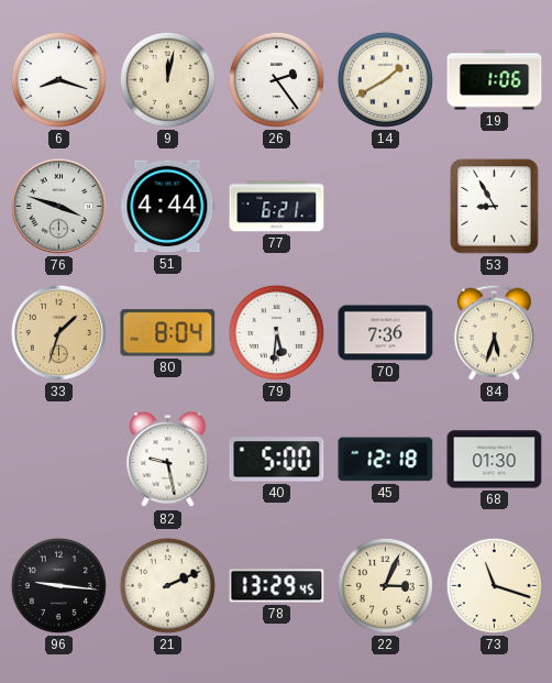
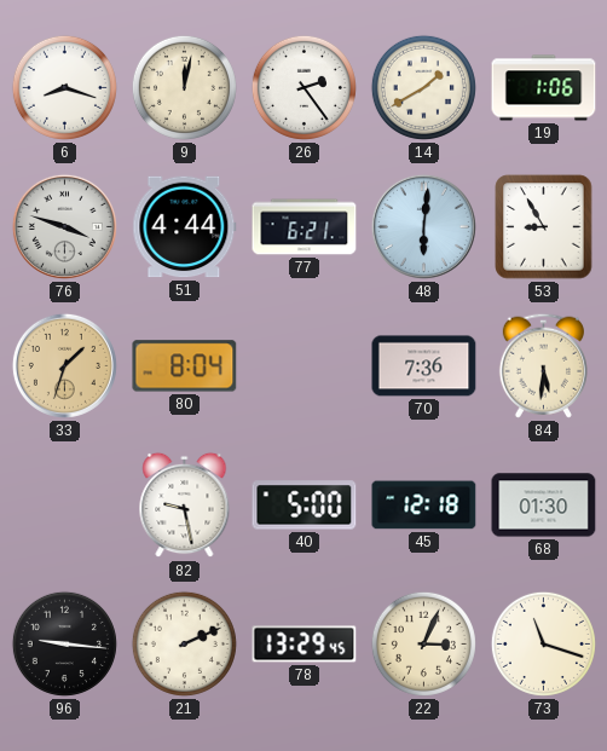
48: none -> 6:01
79: 5:31 -> none
84: 5:33 -> 5:31
